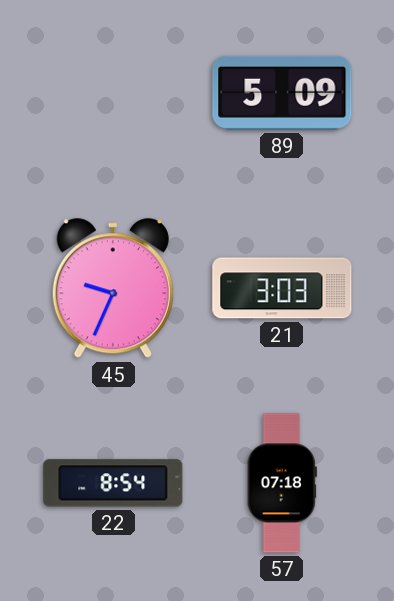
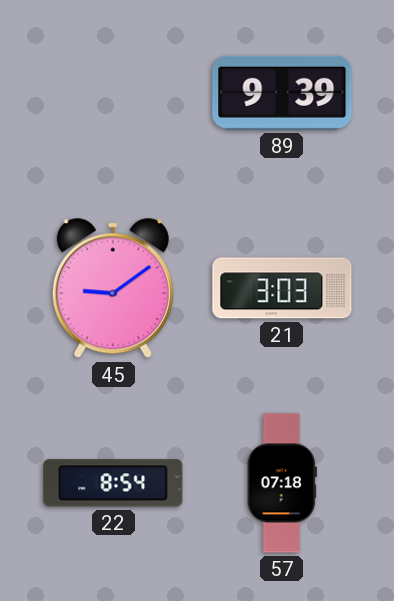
89: 5:09 -> 9:39
45: 9:34 -> 9:09
